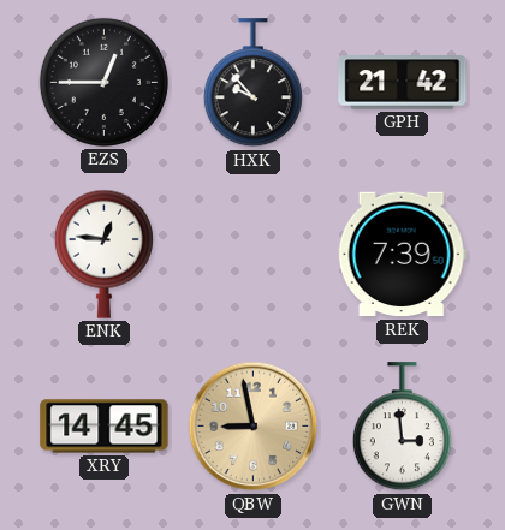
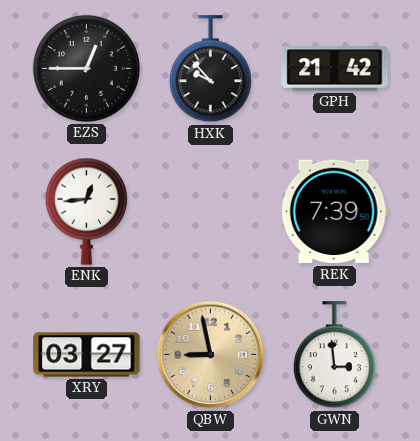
ENK: 12:46 -> 12:44
XRY: 14:45 -> 03:27
